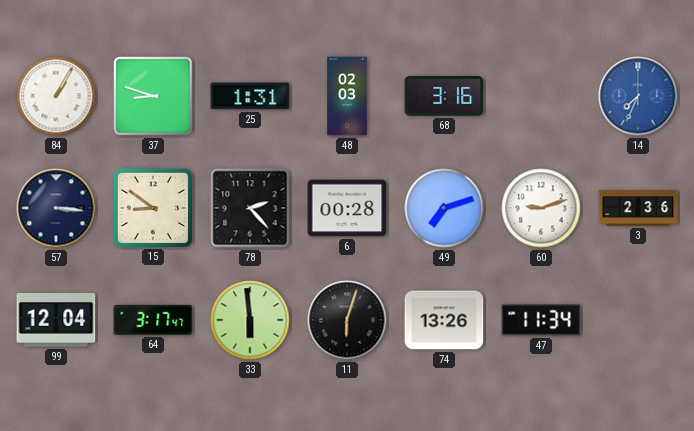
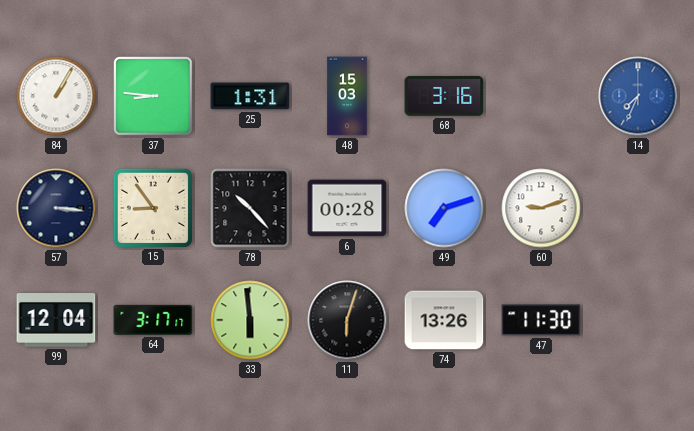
37: 8:48 -> 8:46
48: 02:03 -> 15:03
15: 8:51 -> 8:54
78: 2:23 -> 10:23
3: 2:36 -> none
64: 3:17:47 -> 3:17:17
47: 11:34 -> 11:30
